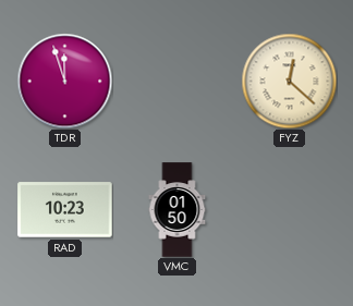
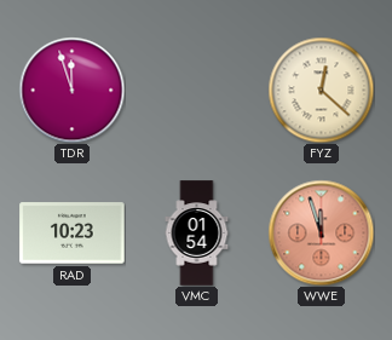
VMC: 01:50 -> 01:54
WWE: none -> 11:57
